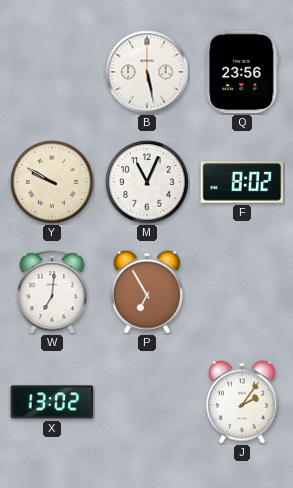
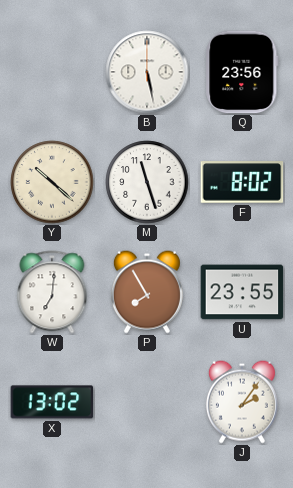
Y: 9:50 -> 10:22
M: 11:04 -> 11:27
P: 6:55 -> 7:55
U: none -> 23:55
